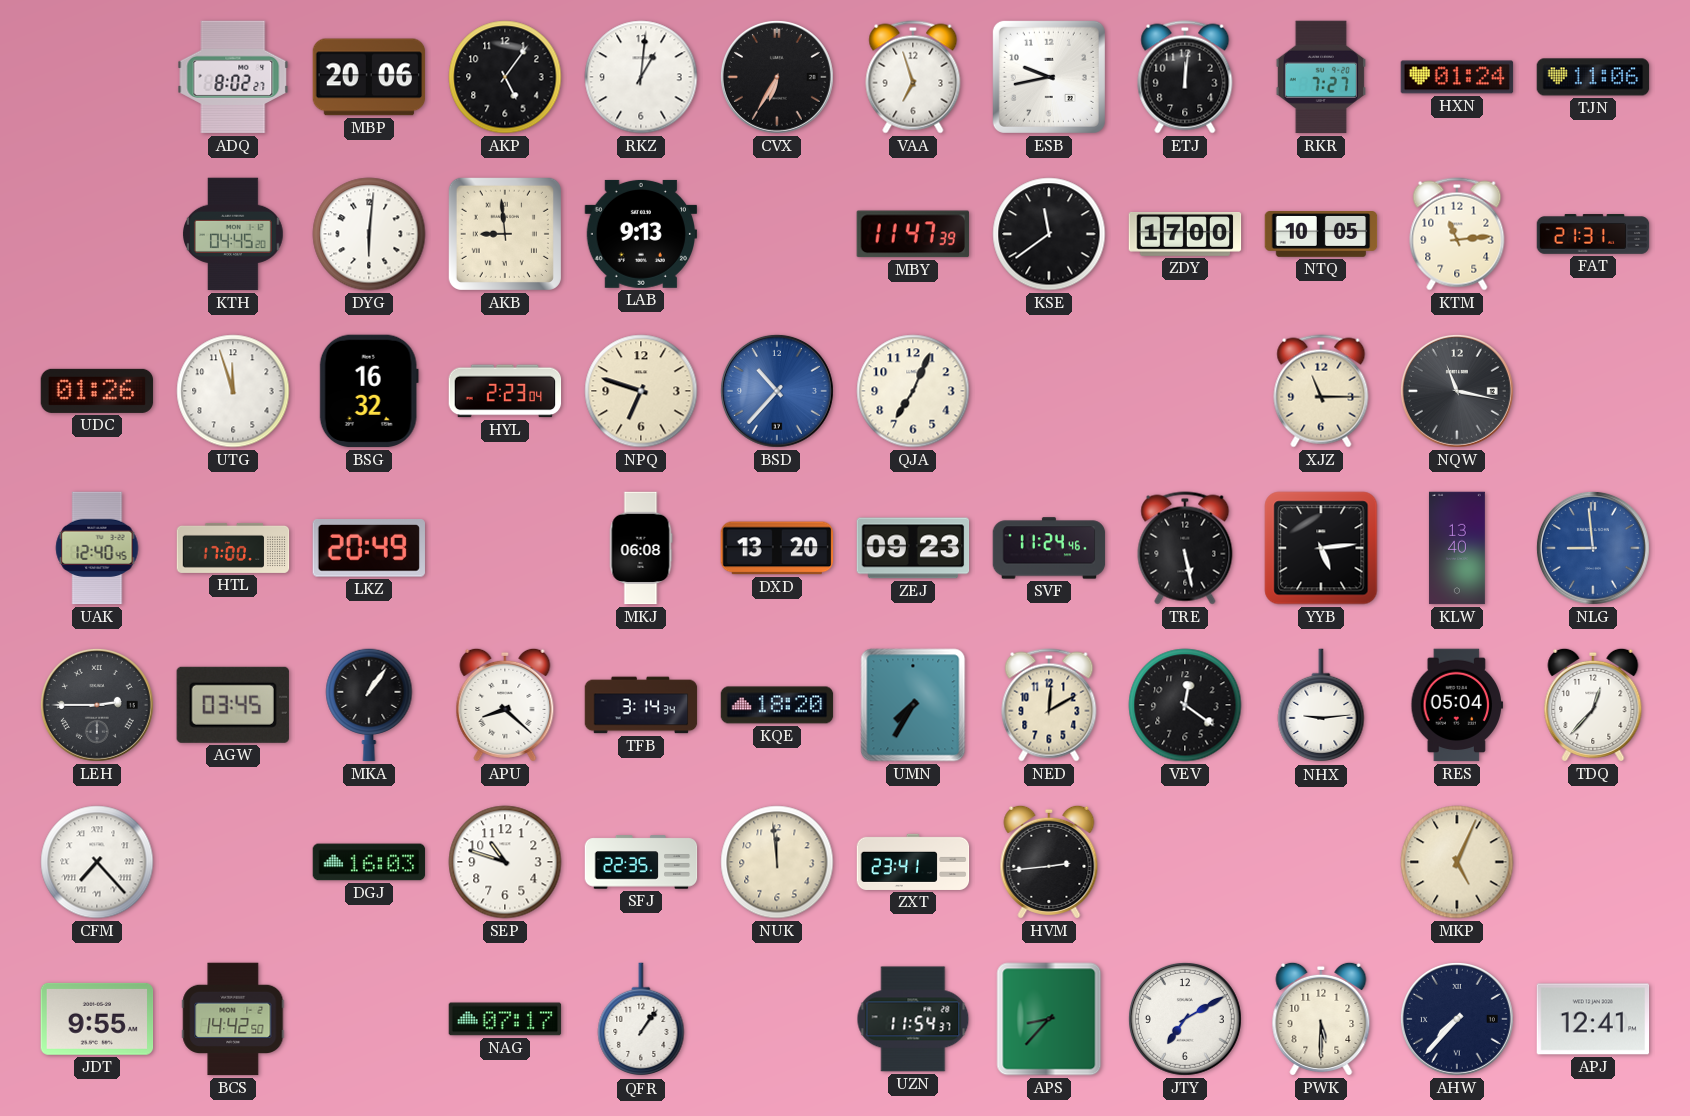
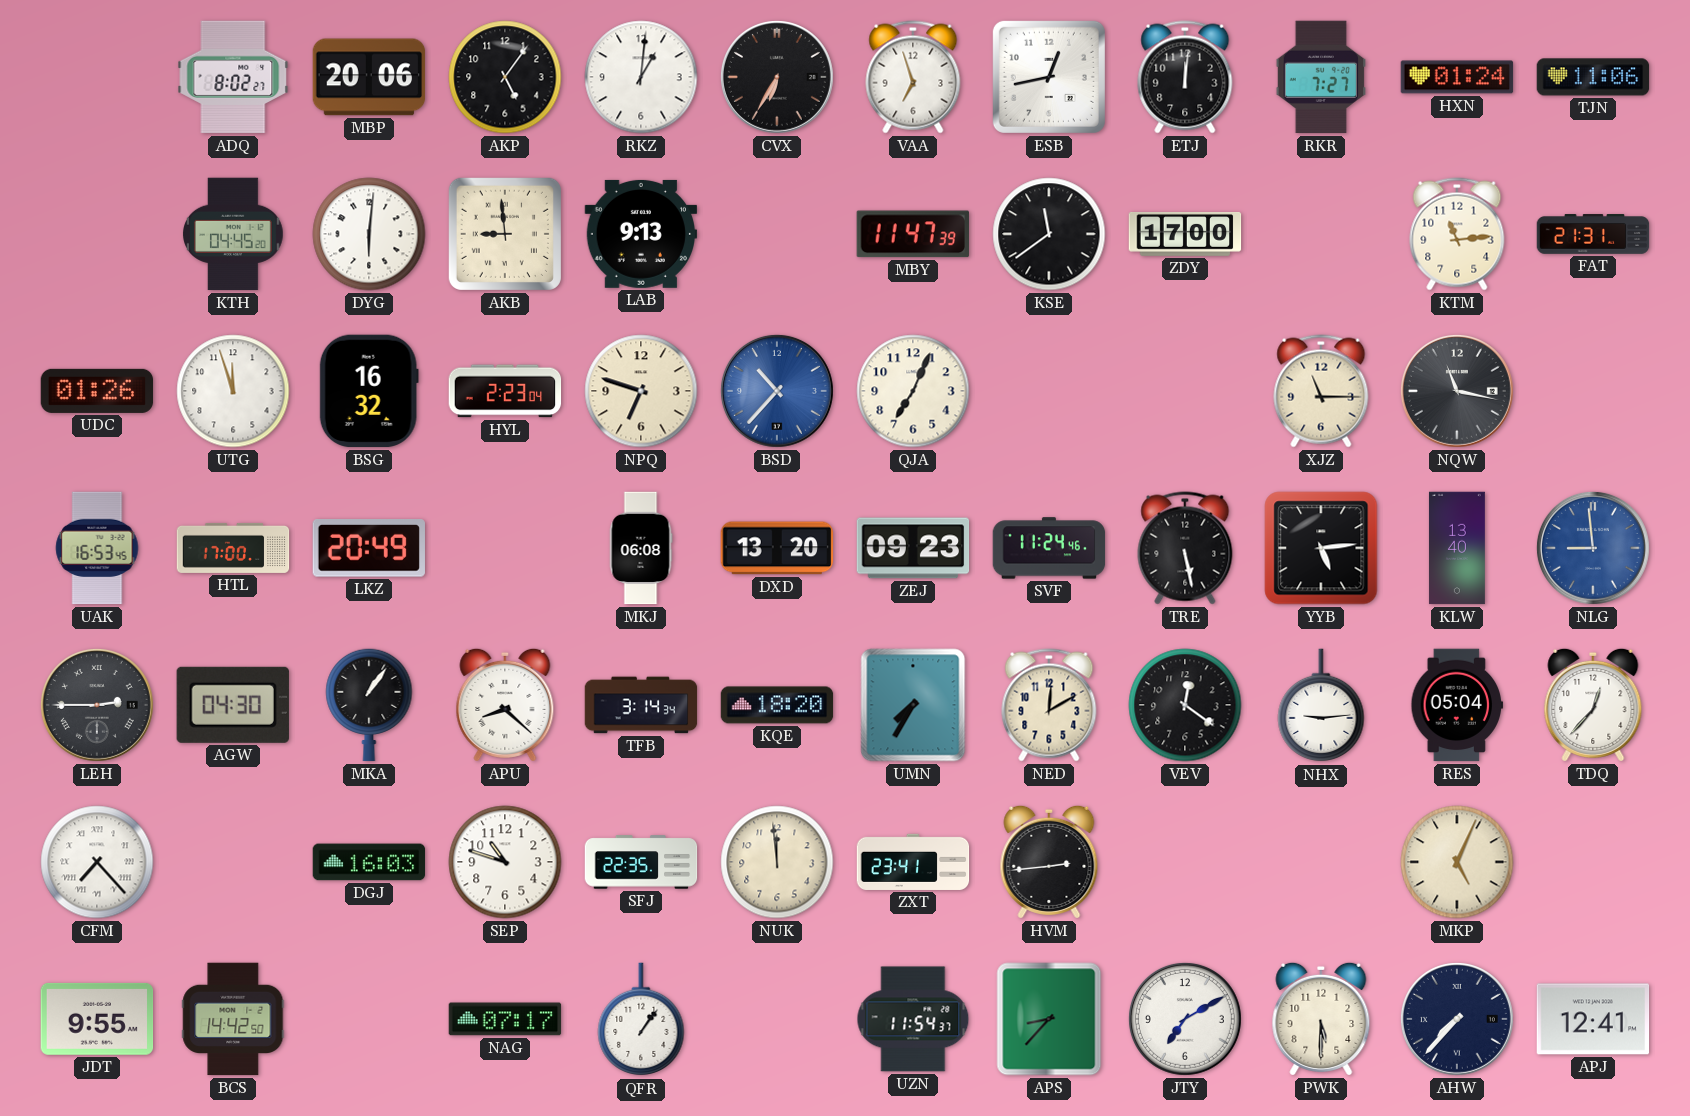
ESB: 9:43 -> 12:43
NTQ: 10:05 -> none
UAK: 12:40 -> 16:53
AGW: 03:45 -> 04:30
